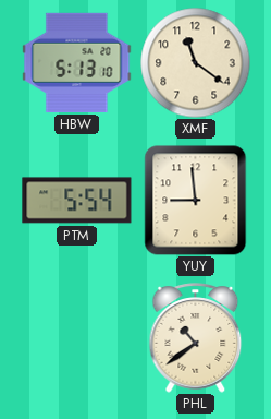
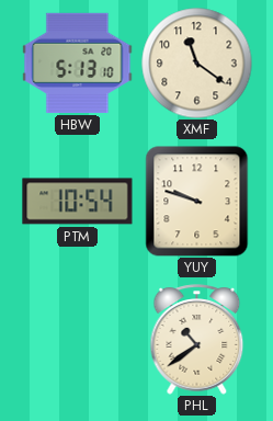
PTM: 5:54 -> 10:54
YUY: 8:59 -> 9:48
